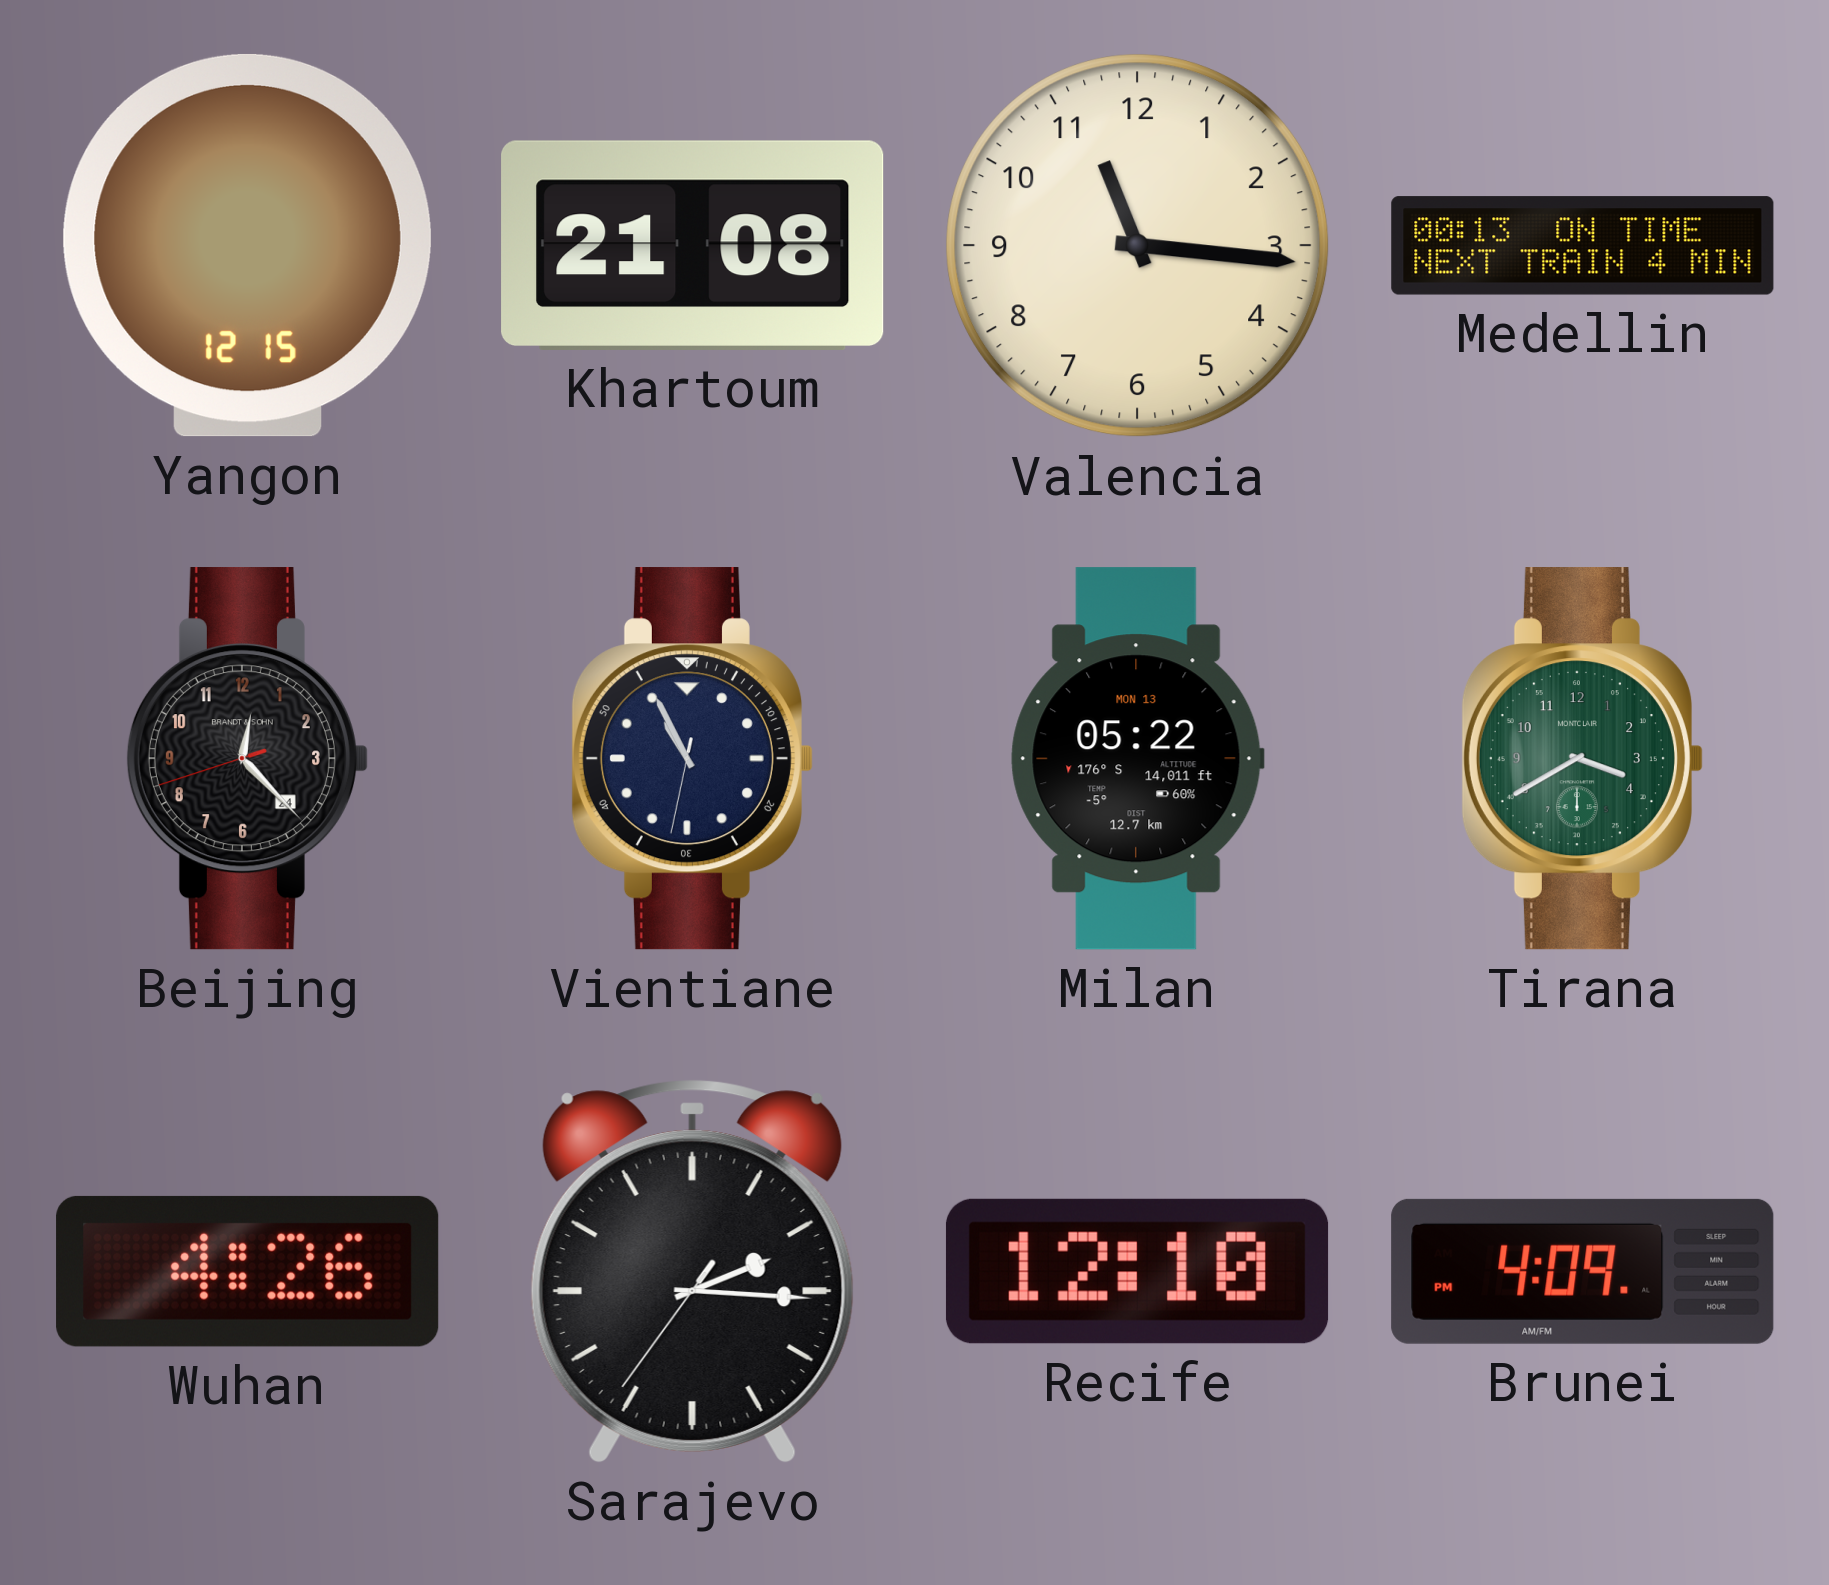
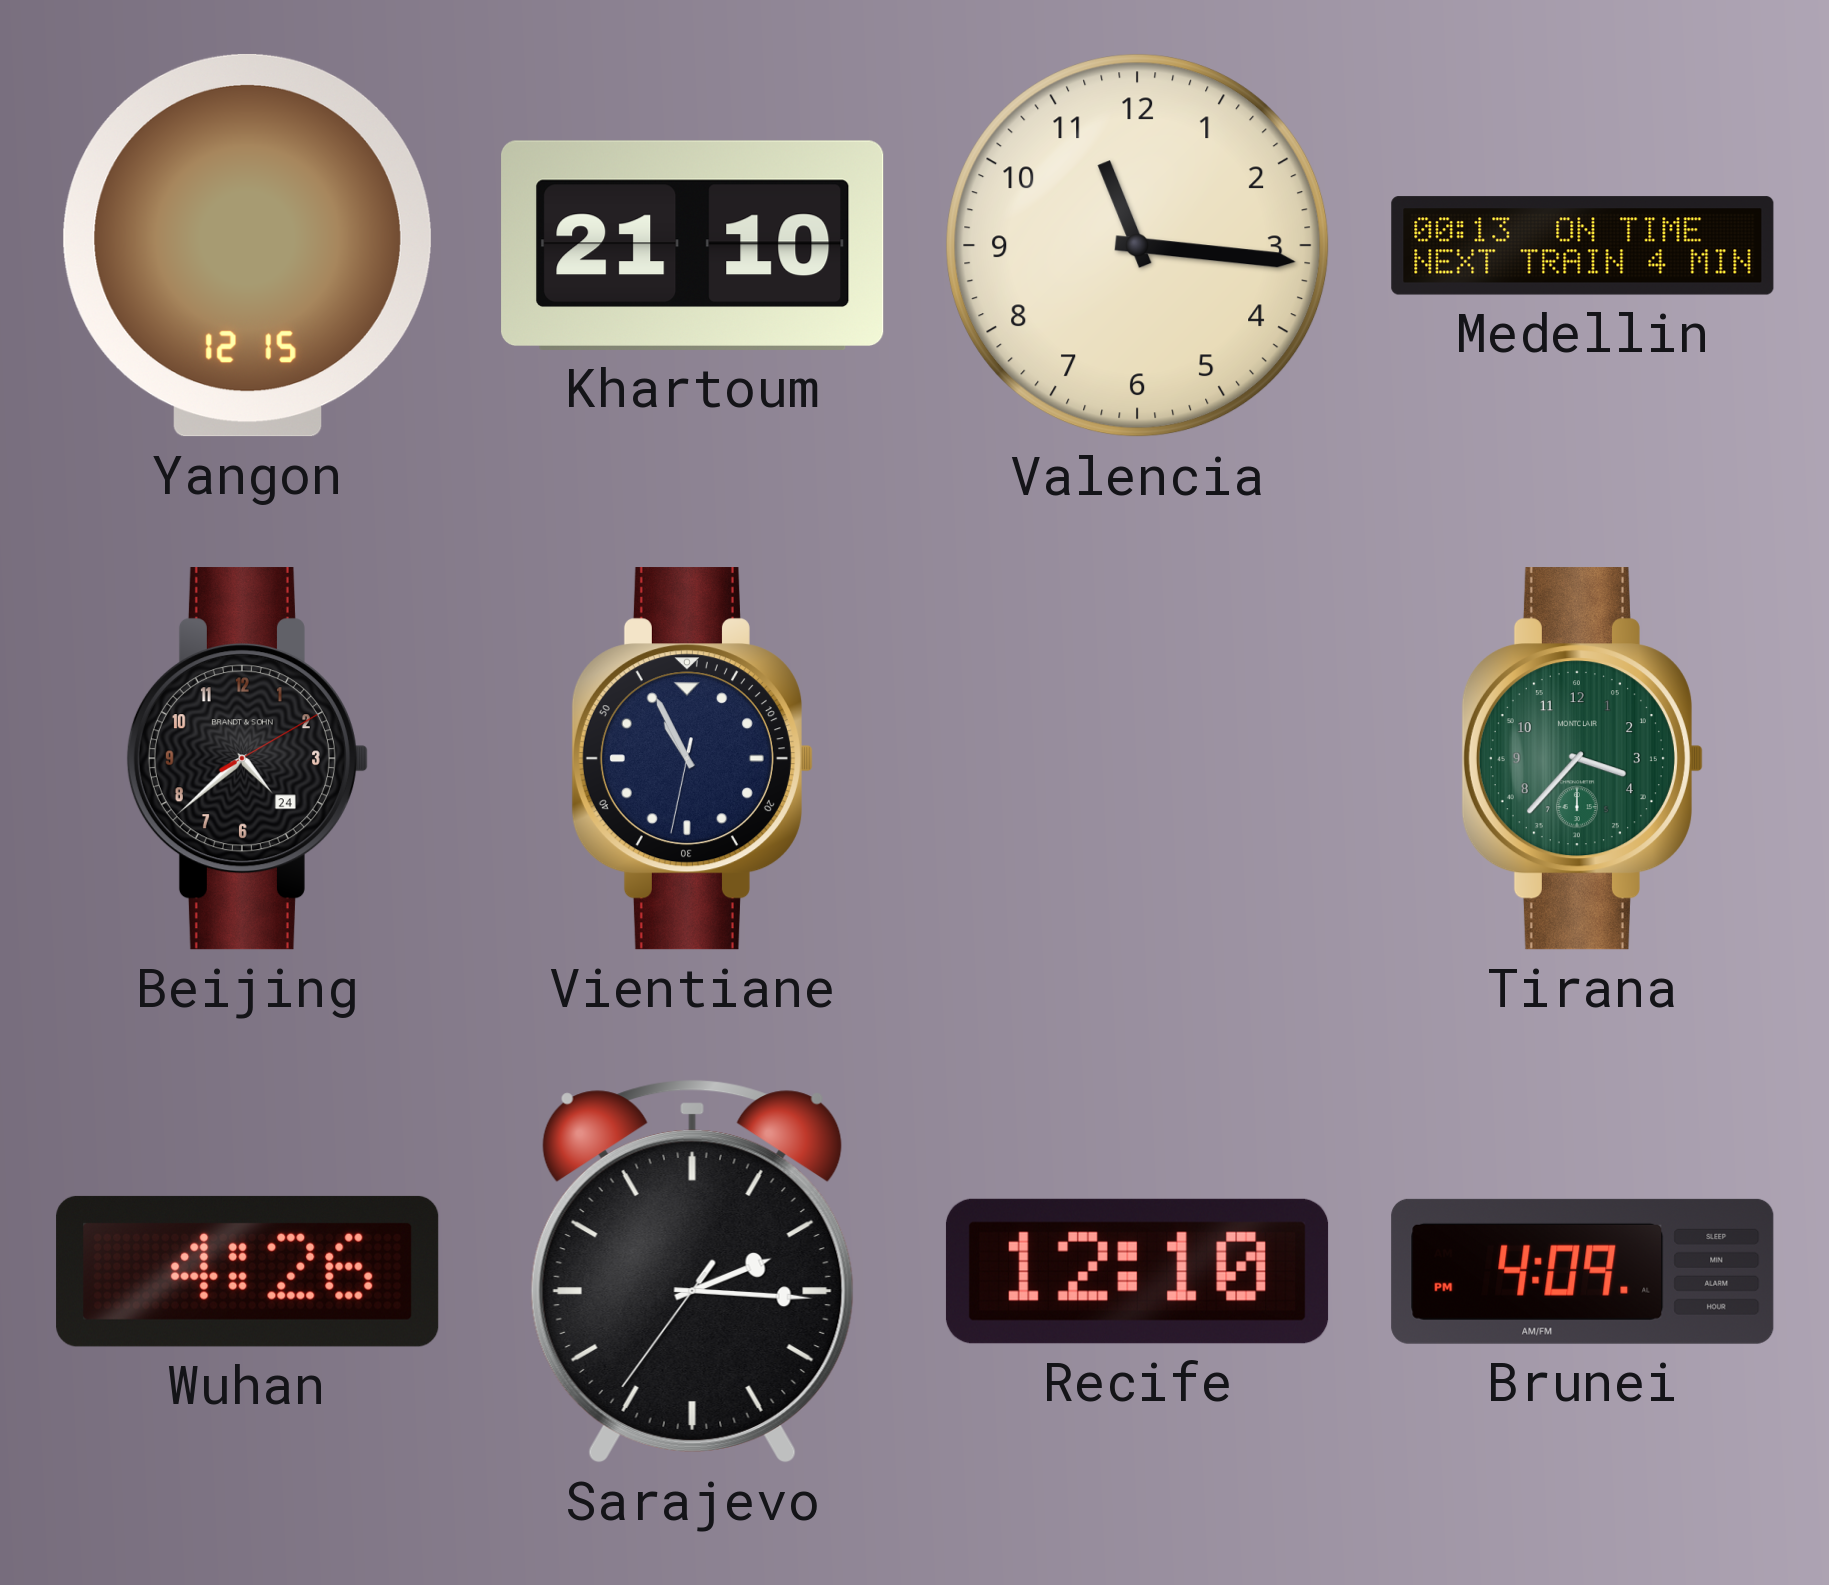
Khartoum: 21:08 -> 21:10
Beijing: 12:22 -> 4:38
Milan: 05:22 -> none
Tirana: 3:40 -> 3:37
